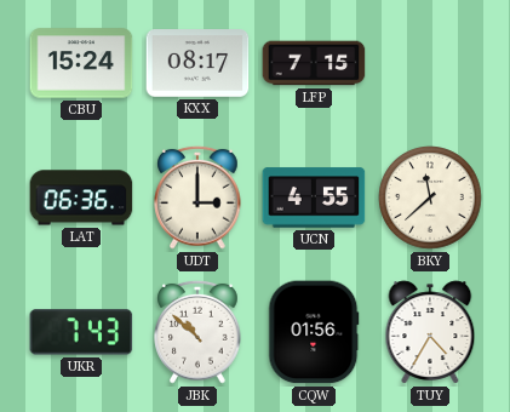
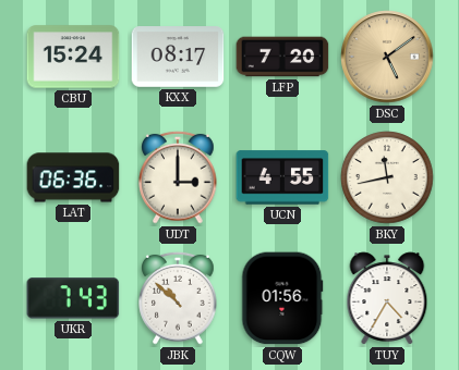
LFP: 7:15 -> 7:20
DSC: none -> 5:09
BKY: 11:38 -> 11:43
